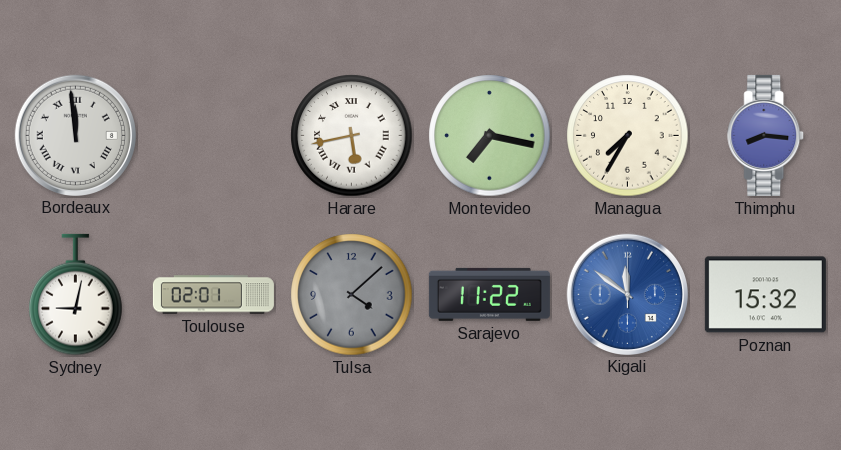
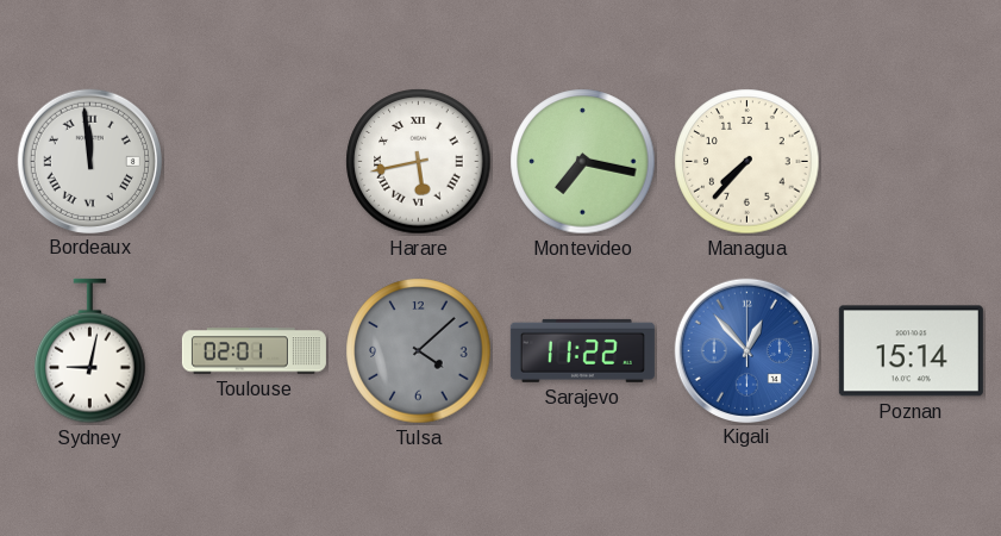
Managua: 7:35 -> 7:37
Thimphu: 8:16 -> none
Kigali: 11:51 -> 12:53
Poznan: 15:32 -> 15:14
